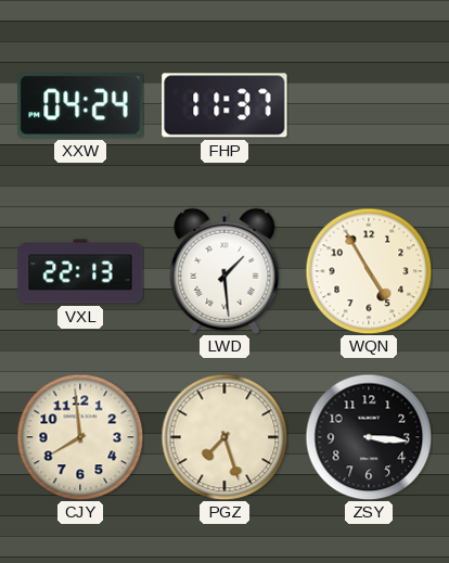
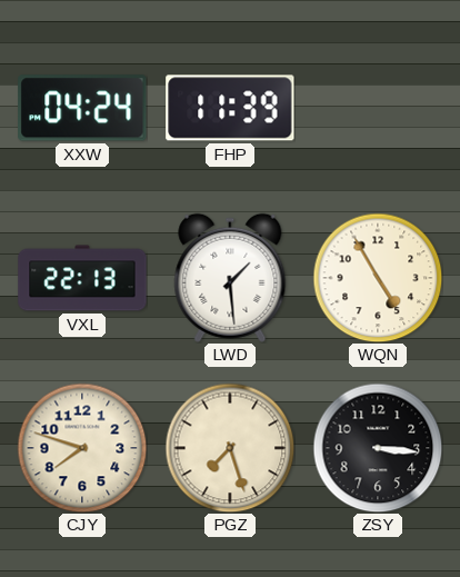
FHP: 11:37 -> 11:39
CJY: 7:59 -> 7:48
